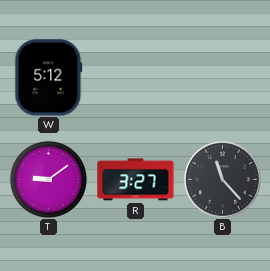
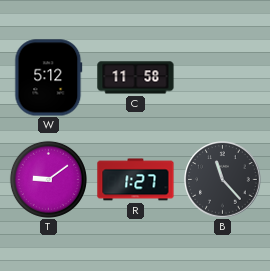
C: none -> 11:58
R: 3:27 -> 1:27
